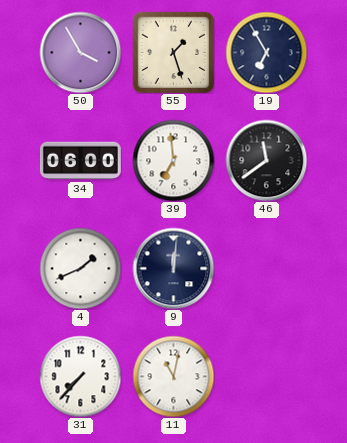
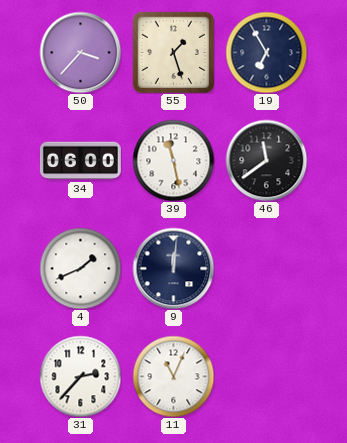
50: 3:55 -> 3:37
39: 6:59 -> 11:28
31: 7:37 -> 2:37
11: 11:02 -> 11:04
